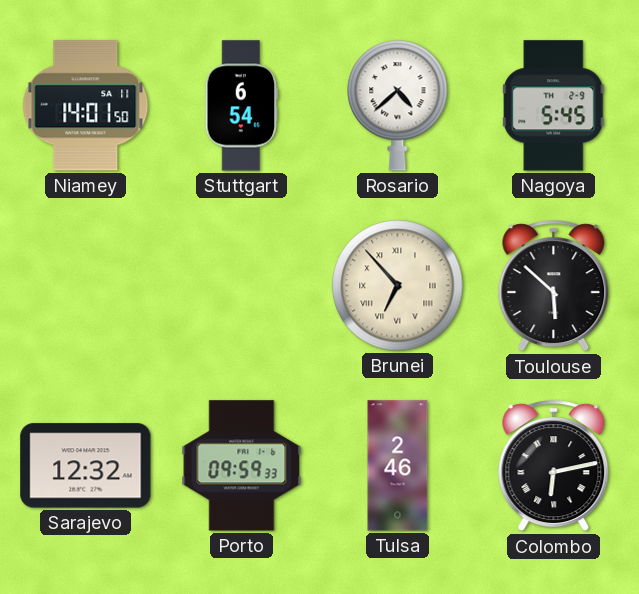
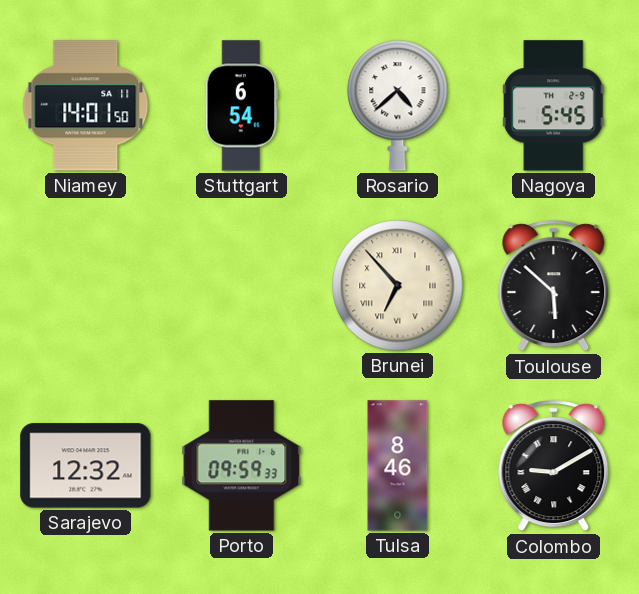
Tulsa: 2:46 -> 8:46
Colombo: 6:13 -> 9:10
